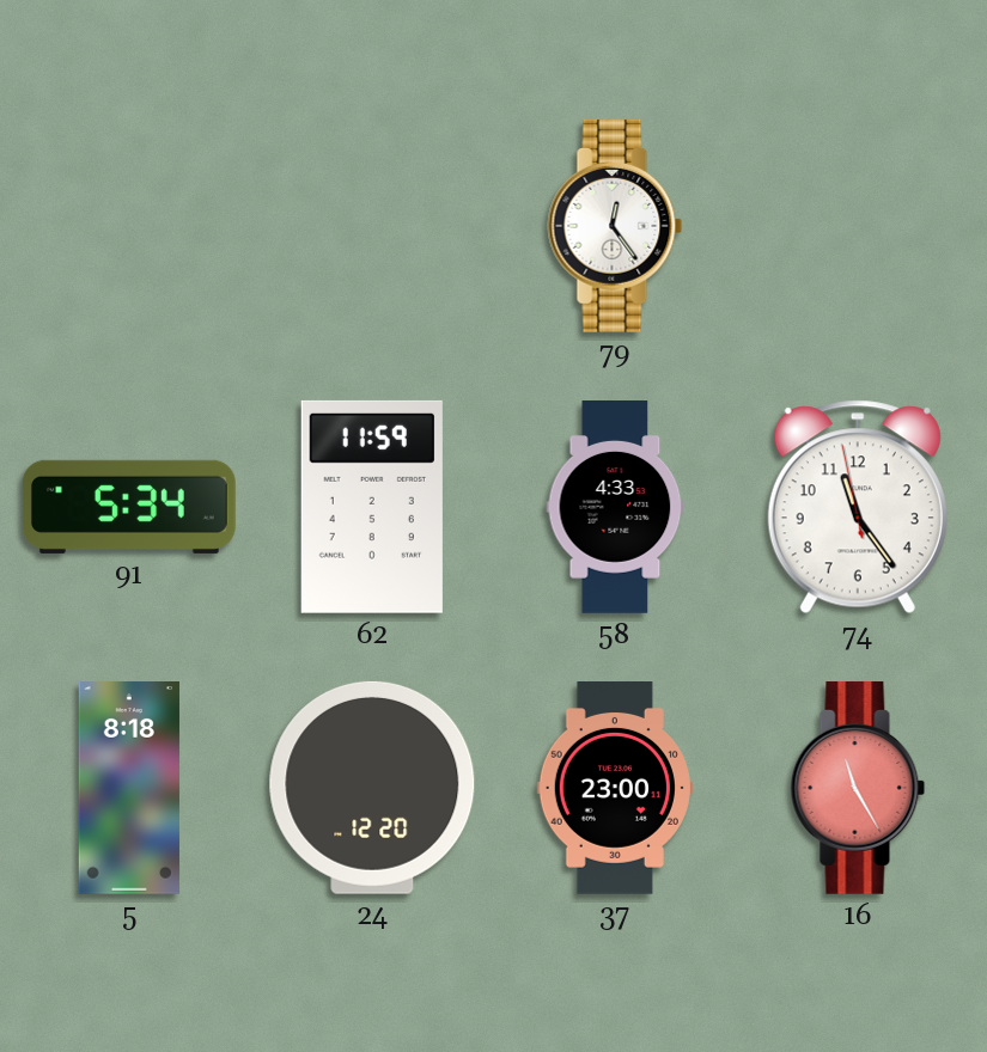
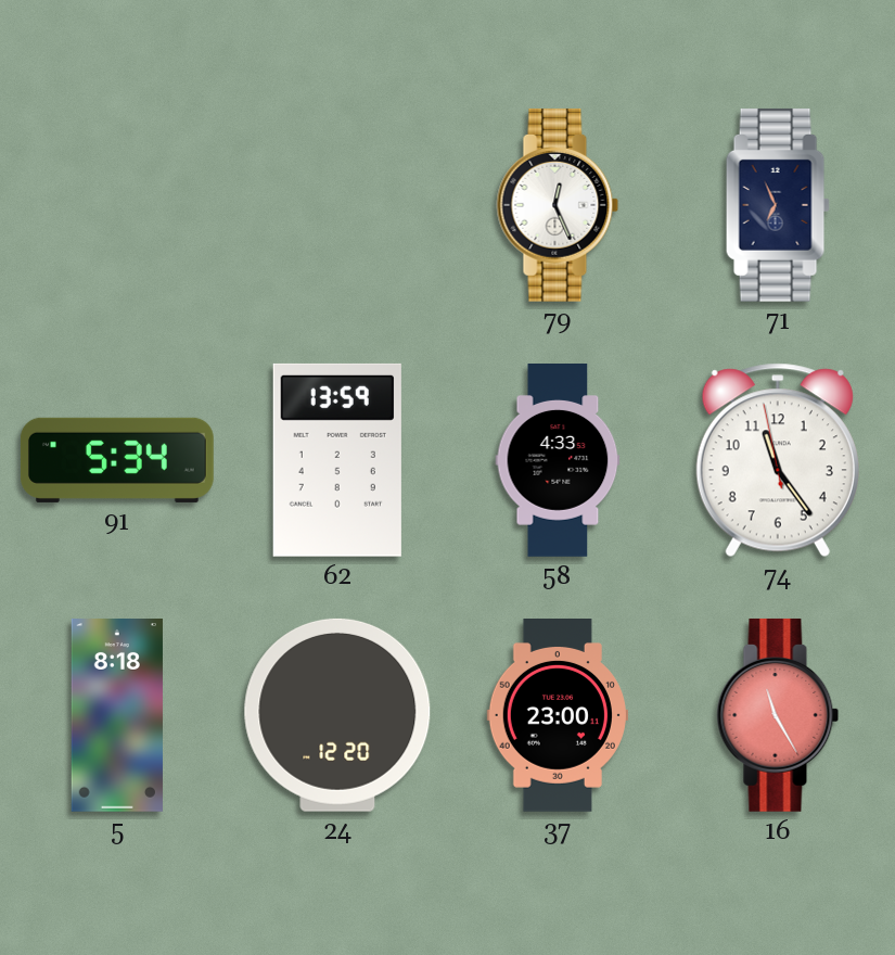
79: 12:24 -> 12:26
71: none -> 6:56
62: 11:59 -> 13:59
